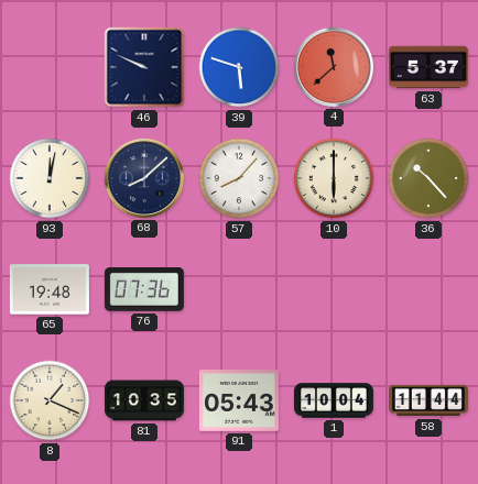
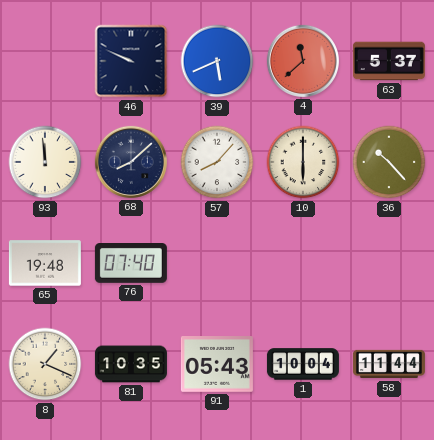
39: 5:48 -> 5:41
93: 12:02 -> 11:59
76: 07:36 -> 07:40
